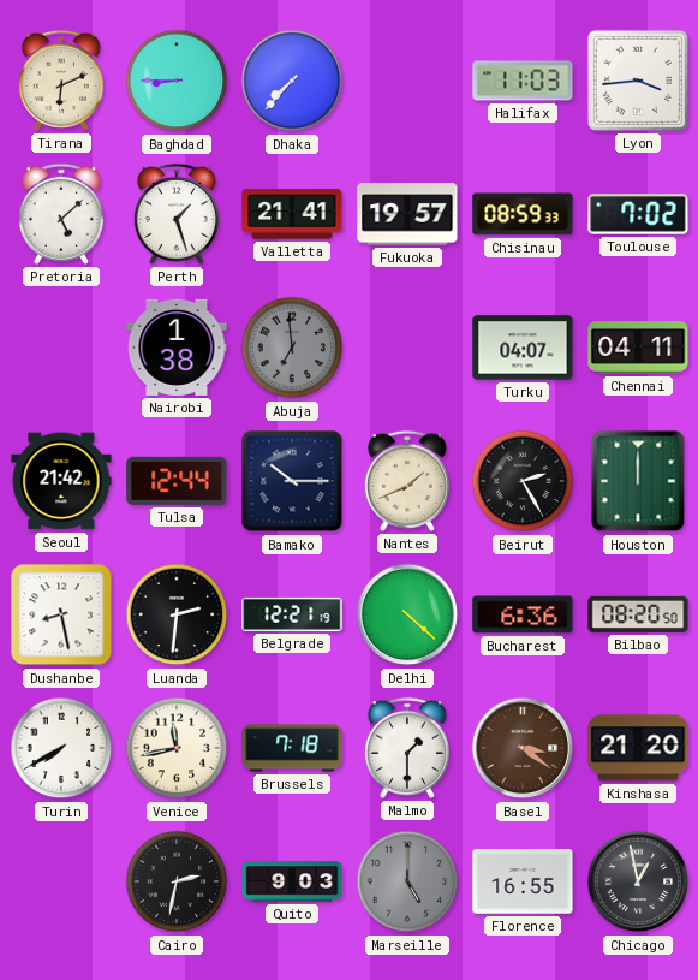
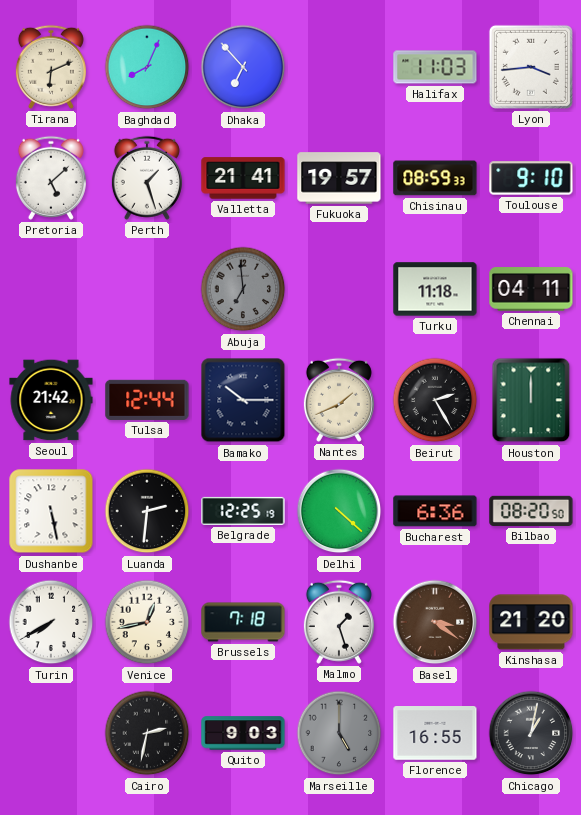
Baghdad: 8:45 -> 8:04
Dhaka: 7:37 -> 6:53
Toulouse: 7:02 -> 9:10
Nairobi: 1:38 -> none
Turku: 04:07 -> 11:18
Dushanbe: 8:28 -> 5:28
Belgrade: 12:21 -> 12:25
Venice: 11:43 -> 12:43
Malmo: 1:30 -> 1:27
Chicago: 12:58 -> 1:02
